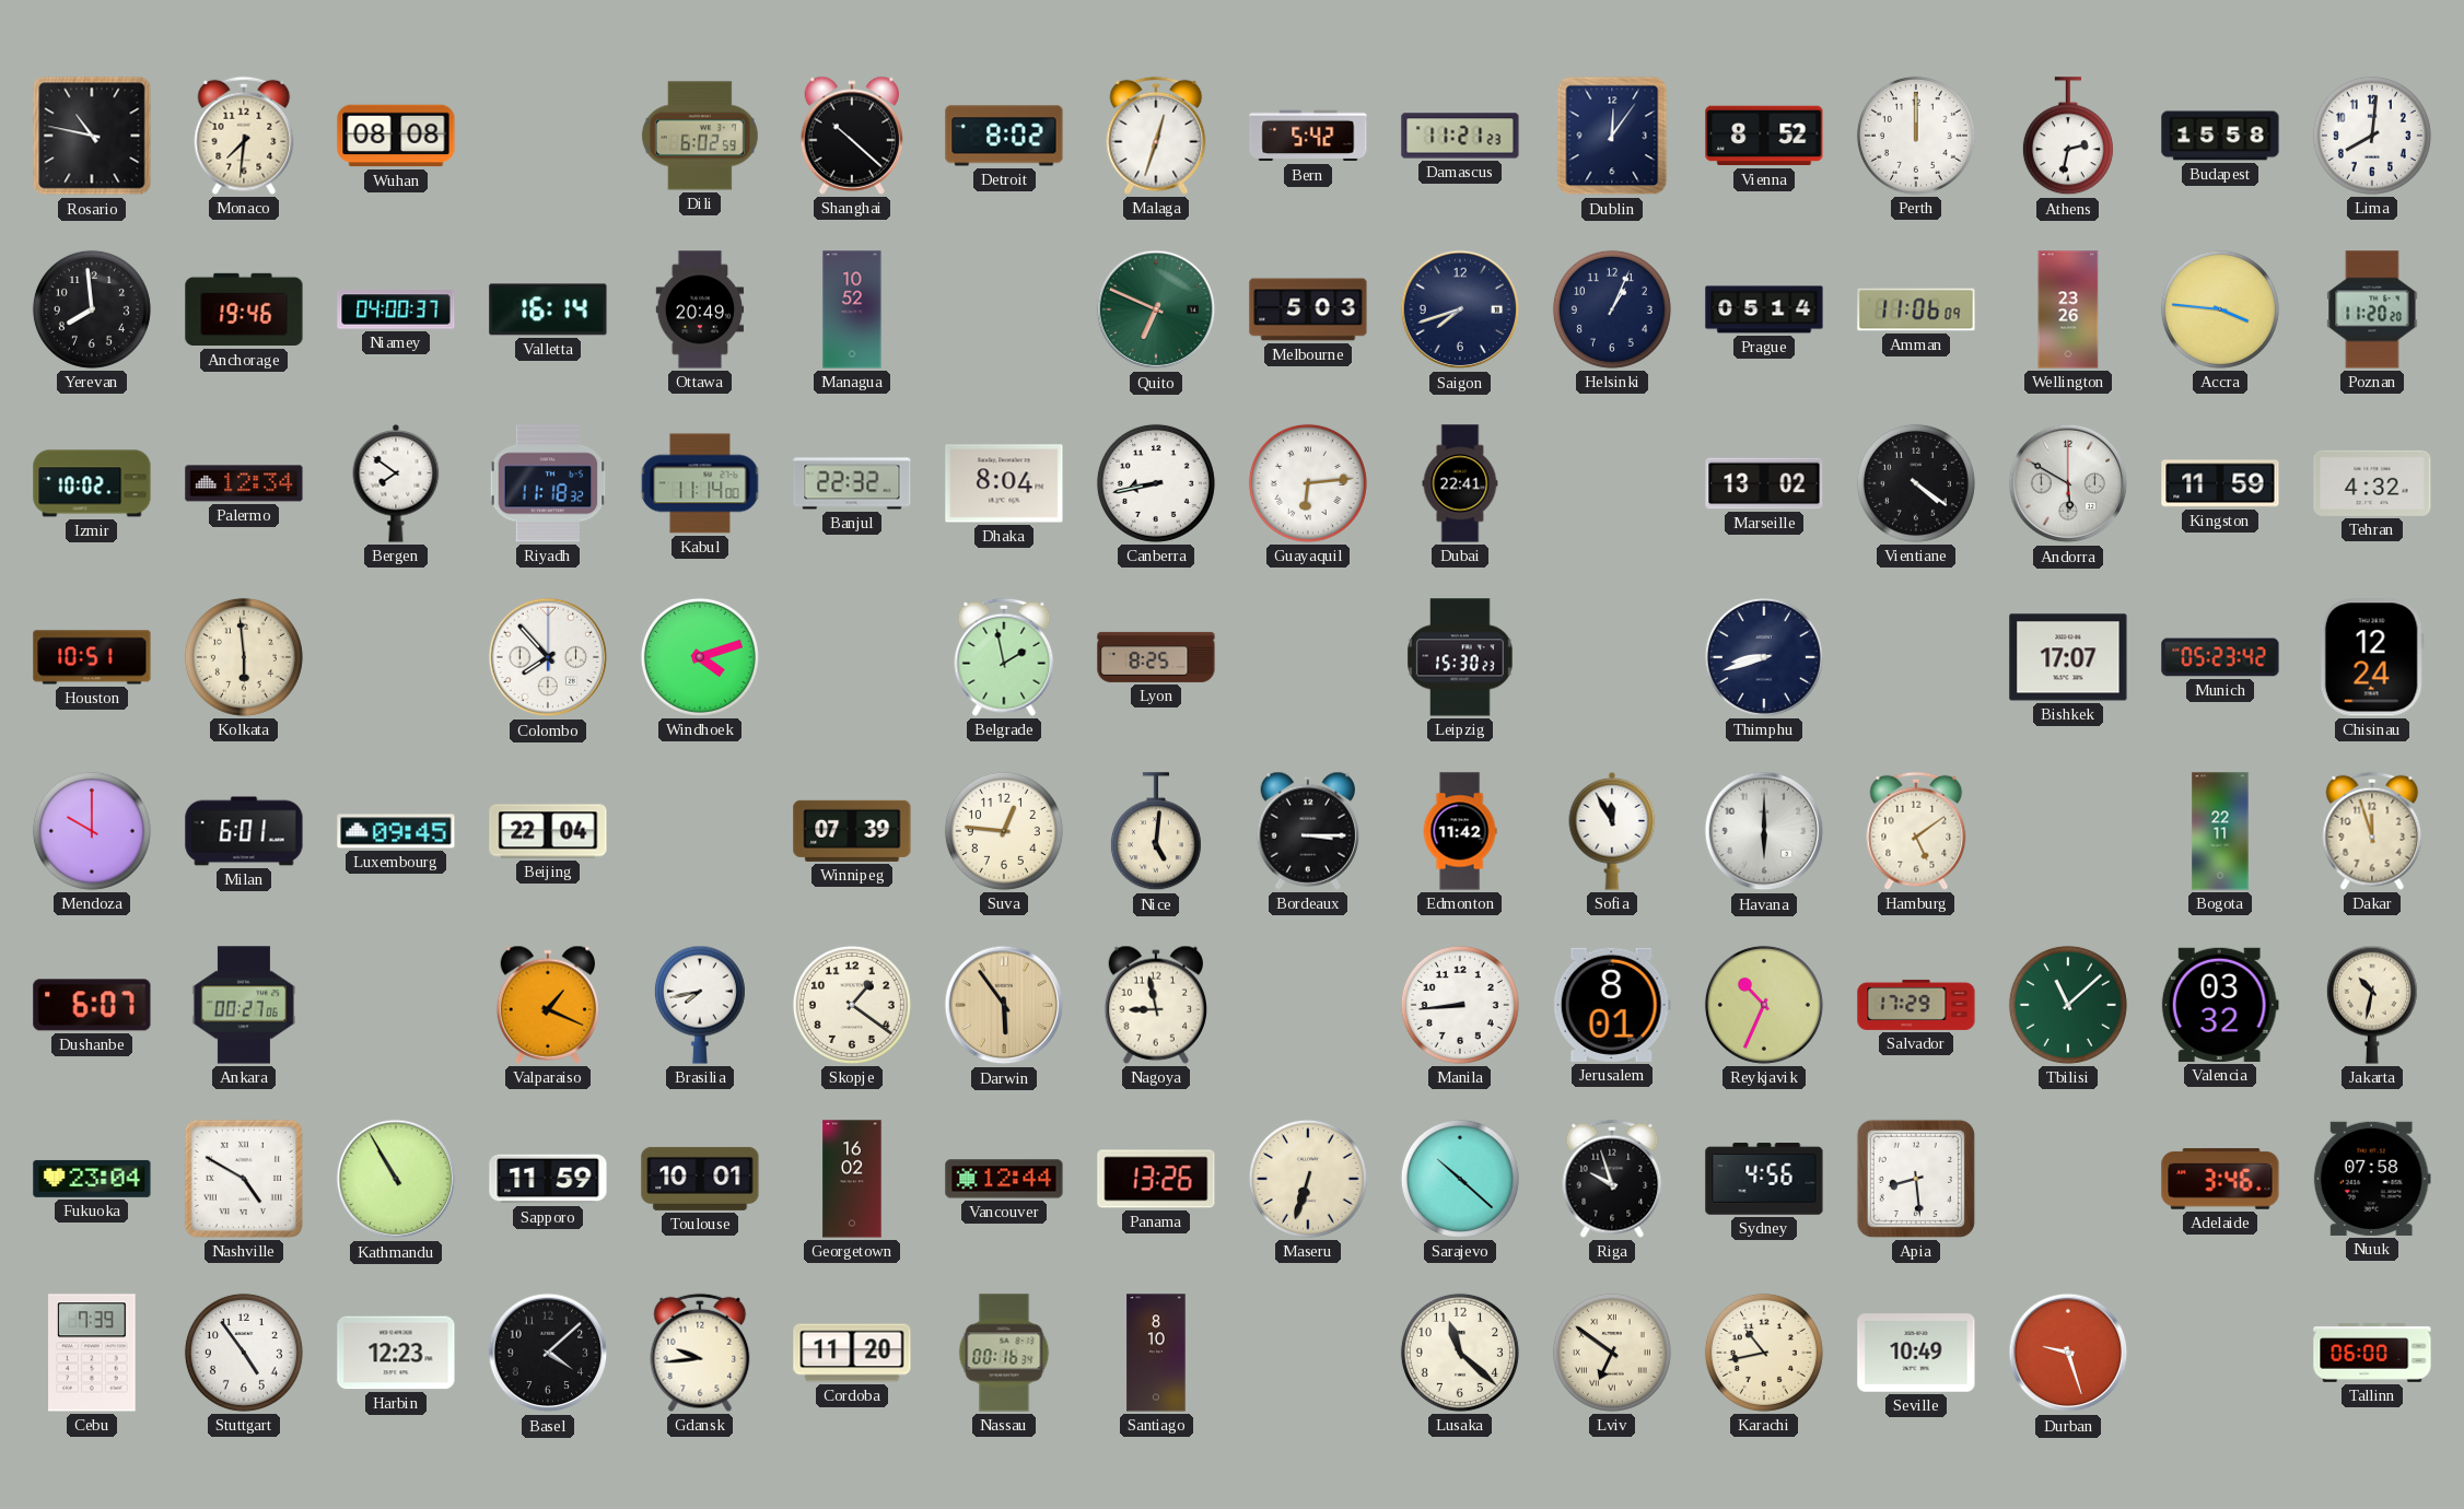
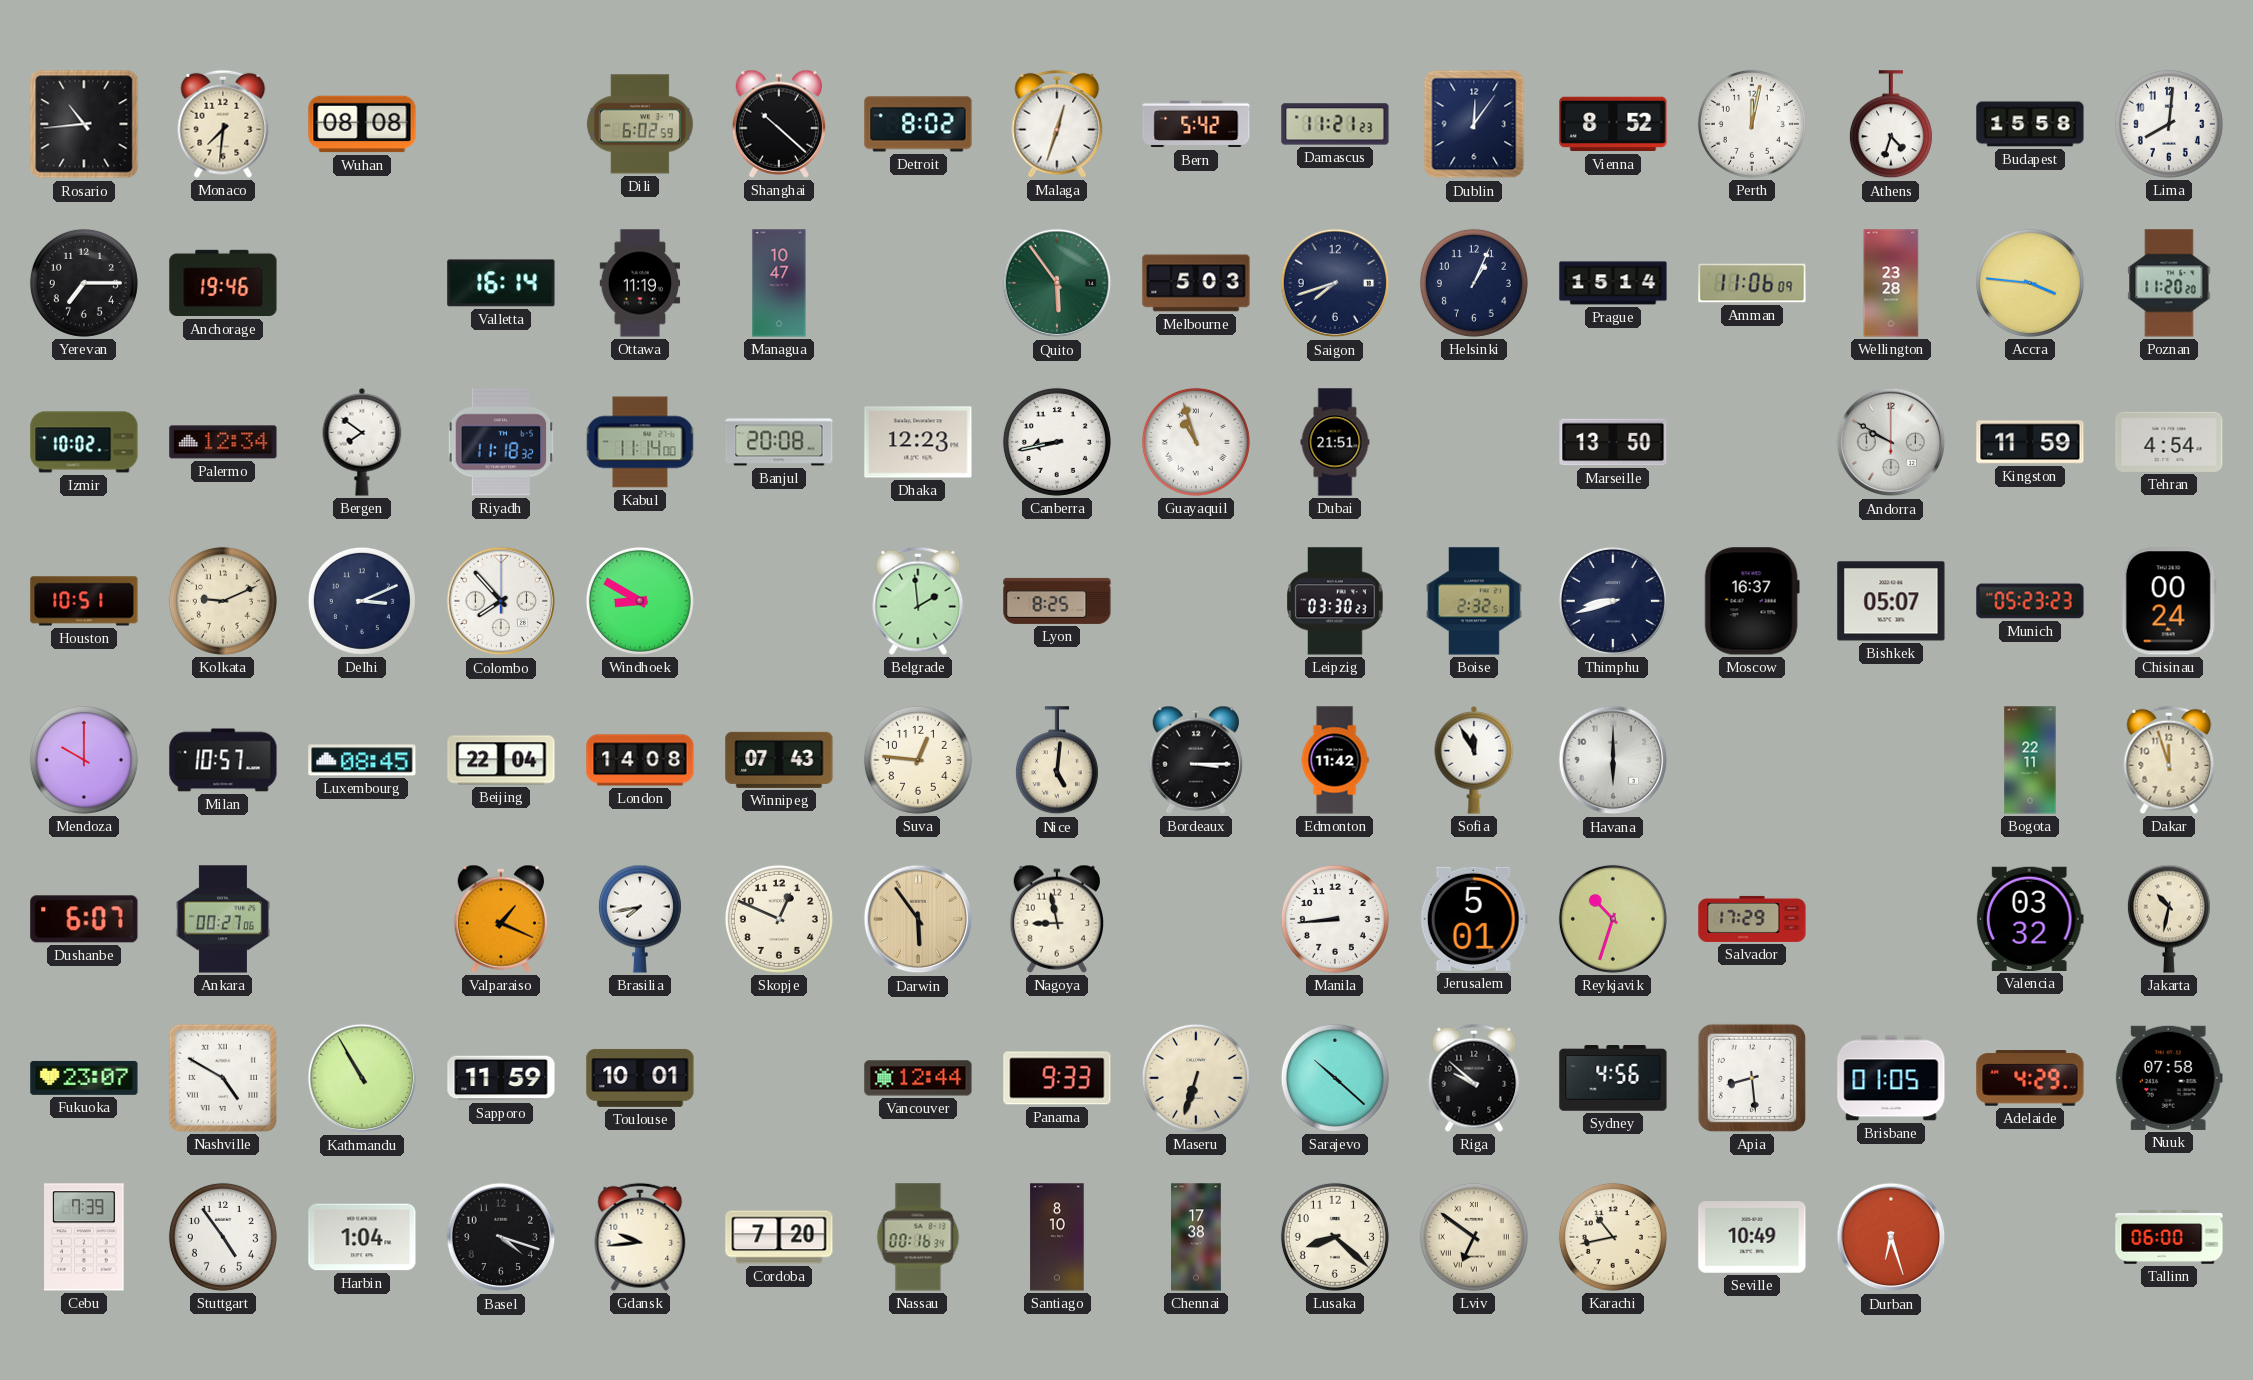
Rosario: 10:47 -> 10:44
Perth: 12:00 -> 12:02
Athens: 2:32 -> 4:33
Yerevan: 7:59 -> 7:15
Niamey: 04:00 -> none
Ottawa: 20:49 -> 11:19
Managua: 10:52 -> 10:47
Quito: 6:49 -> 5:54
Prague: 05:14 -> 15:14
Wellington: 23:26 -> 23:28
Banjul: 22:32 -> 20:08
Dhaka: 8:04 -> 12:23
Guayaquil: 6:14 -> 10:57
Dubai: 22:41 -> 21:51
Marseille: 13:02 -> 13:50
Vientiane: 4:21 -> none
Andorra: 5:50 -> 9:50
Tehran: 4:32 -> 4:54
Kolkata: 5:59 -> 9:11
Delhi: none -> 3:11
Windhoek: 4:12 -> 8:50
Belgrade: 1:58 -> 1:59
Leipzig: 15:30 -> 03:30
Boise: none -> 2:32
Moscow: none -> 16:37
Bishkek: 17:07 -> 05:07
Munich: 05:23:42 -> 05:23:23
Chisinau: 12:24 -> 00:24
Milan: 6:01 -> 10:57
Luxembourg: 09:45 -> 08:45
London: none -> 14:08
Winnipeg: 07:39 -> 07:43
Hamburg: 5:09 -> none
Skopje: 1:21 -> 12:49
Jerusalem: 8:01 -> 5:01
Reykjavik: 10:34 -> 10:33
Tbilisi: 11:08 -> none
Fukuoka: 23:04 -> 23:07
Georgetown: 16:02 -> none
Panama: 13:26 -> 9:33
Riga: 9:57 -> 9:52
Brisbane: none -> 01:05
Adelaide: 3:46 -> 4:29
Harbin: 12:23 -> 1:04
Basel: 4:08 -> 4:18
Cordoba: 11:20 -> 7:20
Chennai: none -> 17:38
Lusaka: 11:22 -> 8:22
Durban: 9:27 -> 6:27
